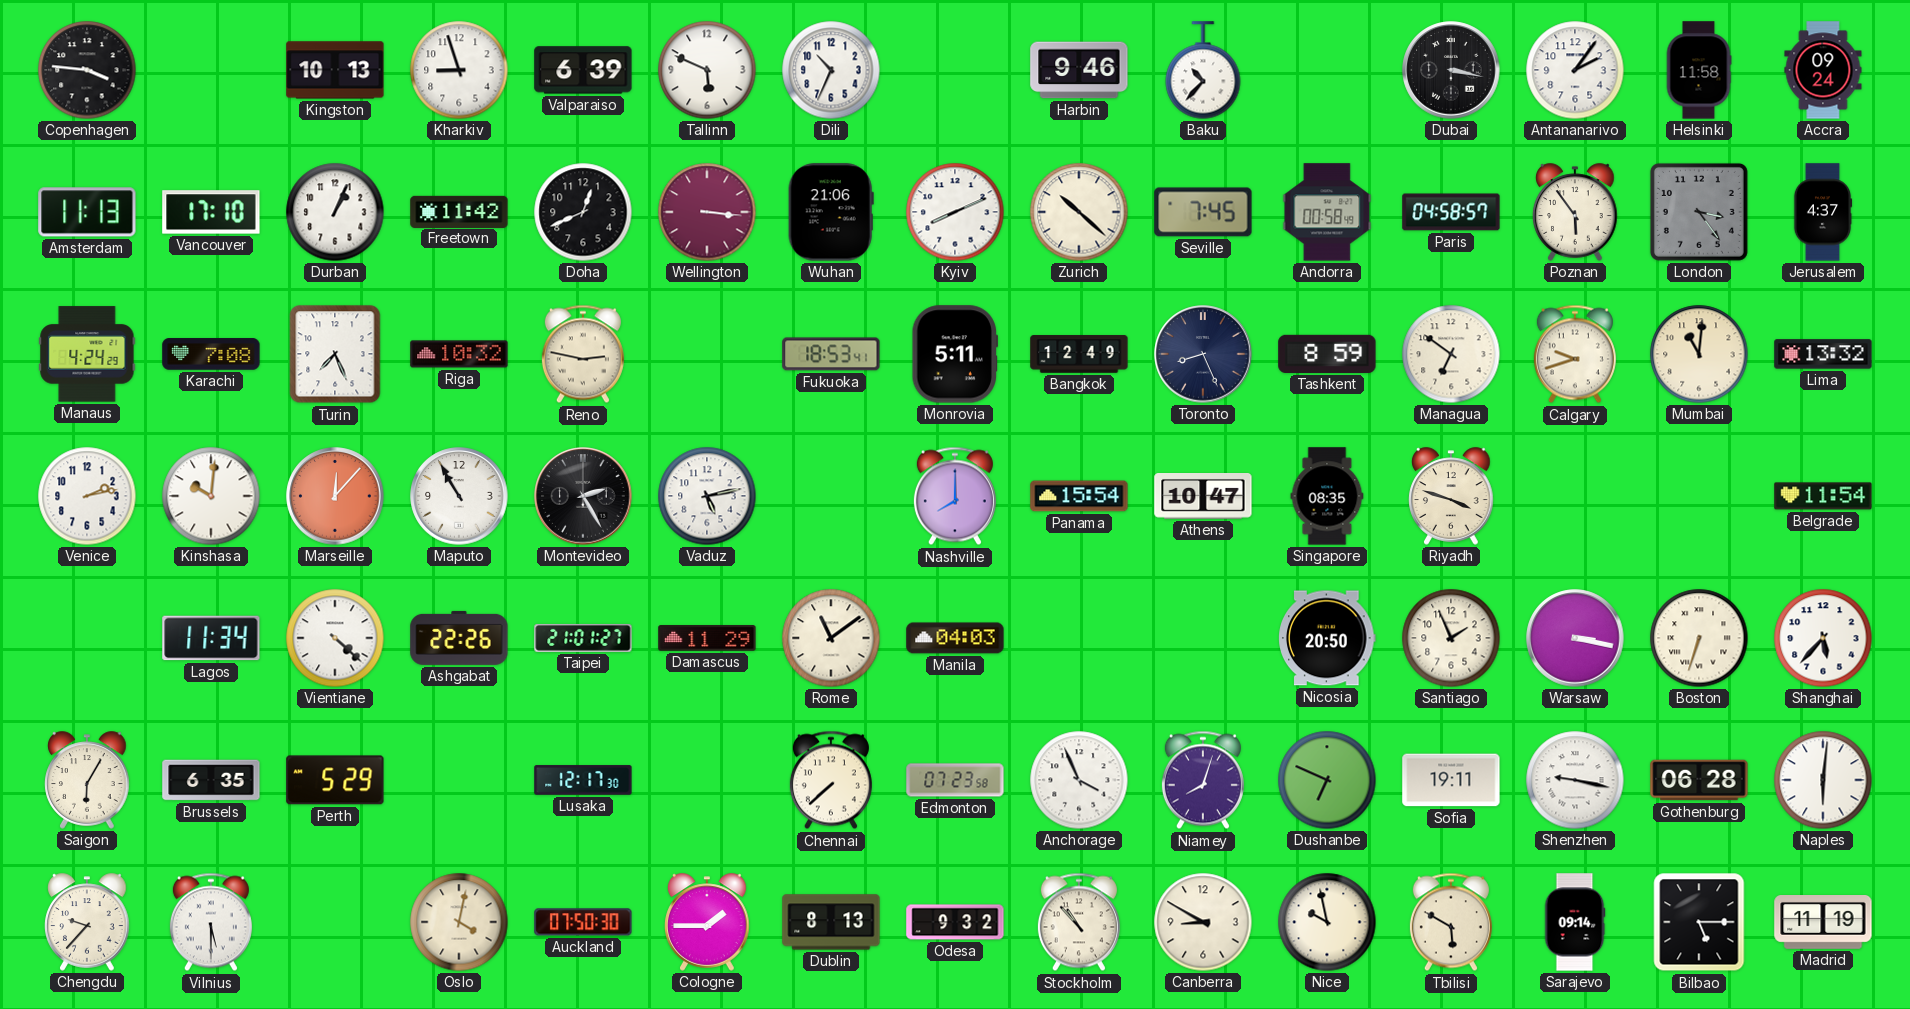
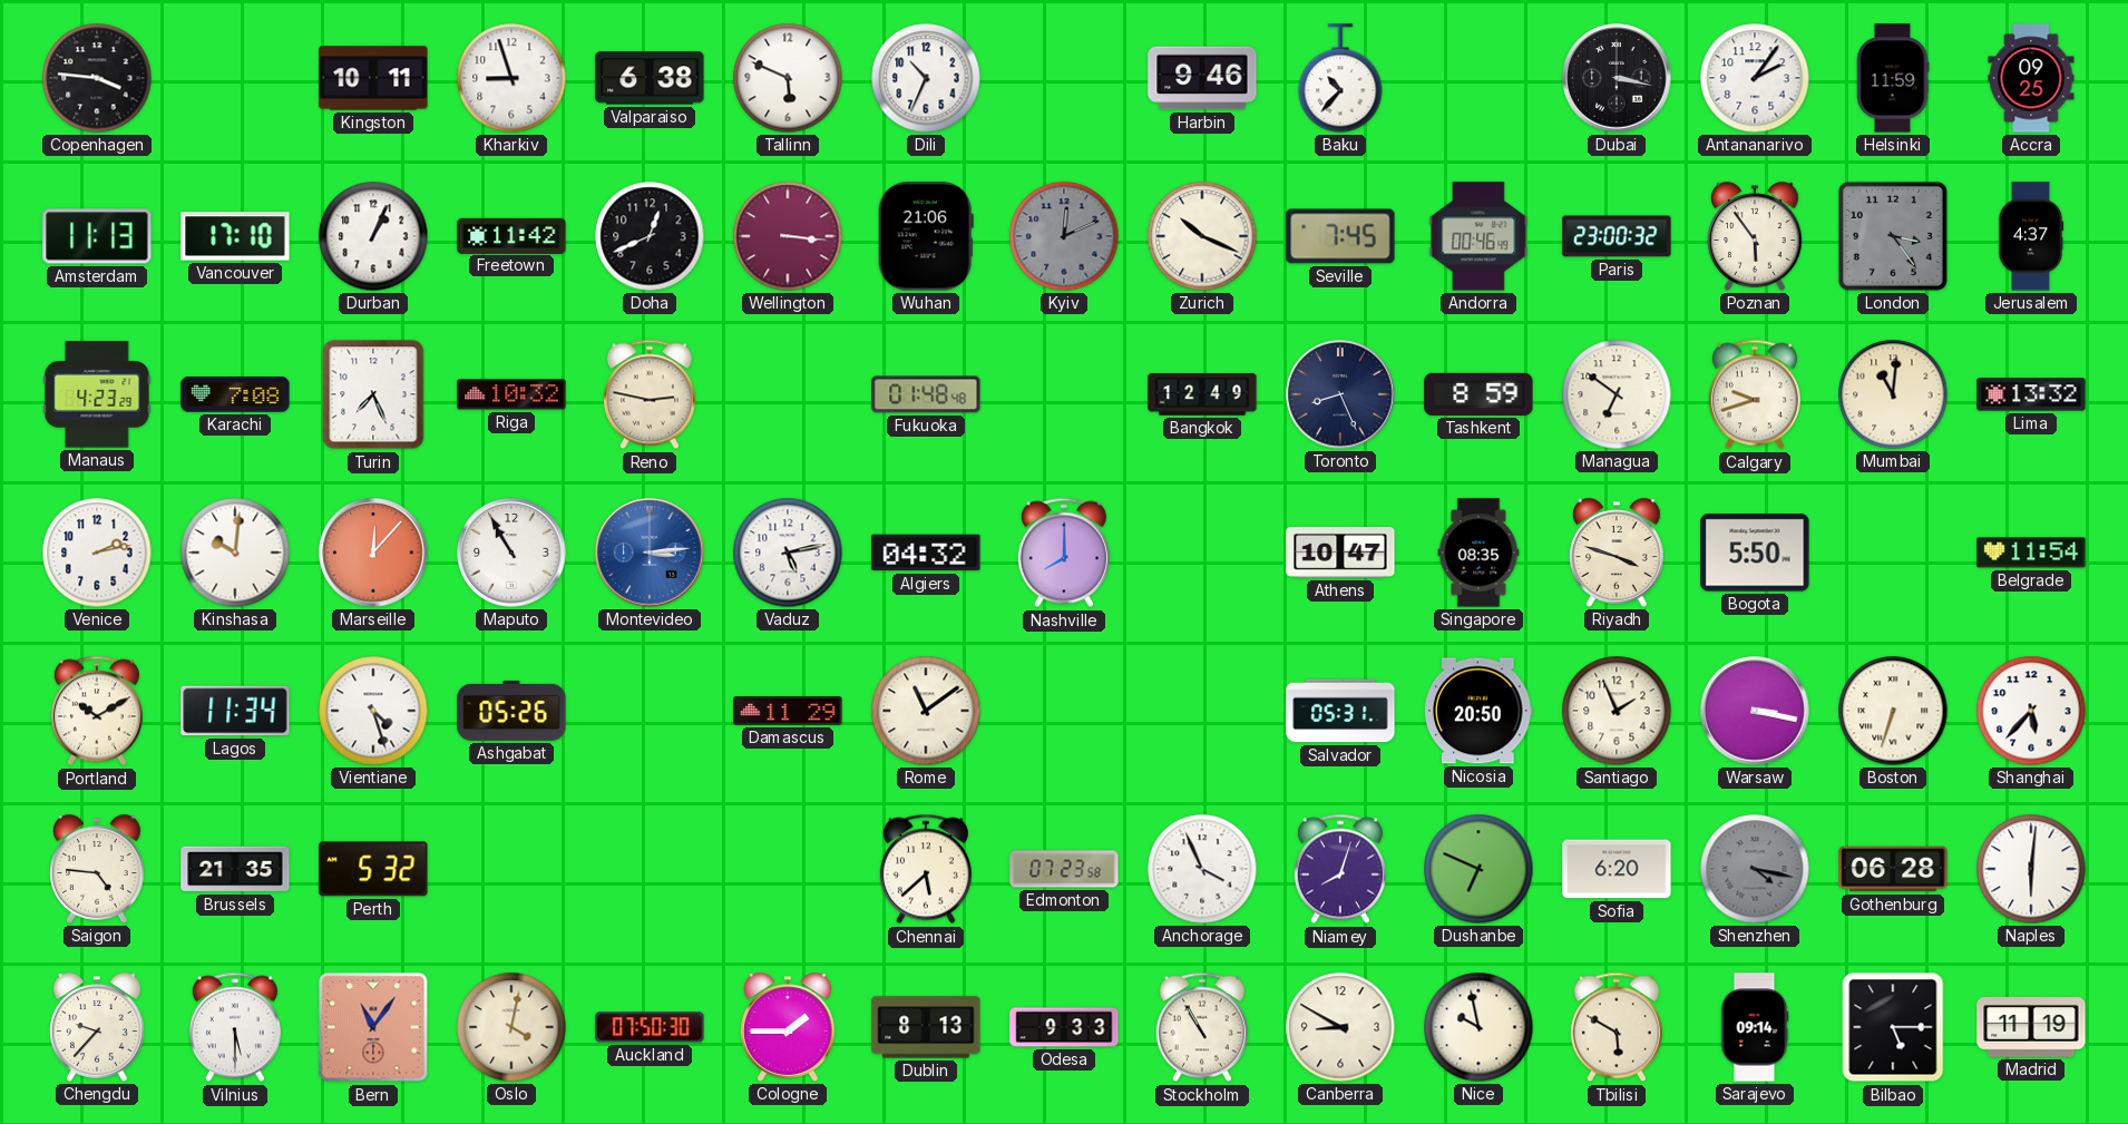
Kingston: 10:13 -> 10:11
Valparaiso: 6:39 -> 6:38
Helsinki: 11:58 -> 11:59
Accra: 09:24 -> 09:25
Kyiv: 8:11 -> 12:11
Kyiv dial: white -> grey
Zurich: 10:22 -> 10:19
Andorra: 00:58 -> 00:46
Paris: 04:58 -> 23:00
Manaus: 4:24 -> 4:23
Fukuoka: 18:53 -> 01:48
Monrovia: 5:11 -> none
Montevideo: 2:25 -> 3:14
Montevideo dial: black -> blue
Algiers: none -> 04:32
Panama: 15:54 -> none
Bogota: none -> 5:50
Portland: none -> 10:10
Vientiane: 4:22 -> 4:27
Ashgabat: 22:26 -> 05:26
Taipei: 21:01 -> none
Manila: 04:03 -> none
Salvador: none -> 05:31
Saigon: 6:05 -> 4:46
Brussels: 6:35 -> 21:35
Perth: 5:29 -> 5:32
Lusaka: 12:17 -> none
Chennai: 7:38 -> 5:38
Sofia: 19:11 -> 6:20
Shenzhen: 9:17 -> 4:17
Shenzhen dial: white -> grey
Bern: none -> 11:06
Odesa: 9:32 -> 9:33
Stockholm: 10:53 -> 10:55
